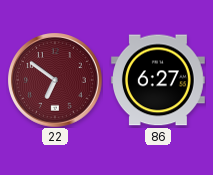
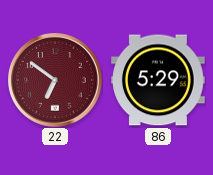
86: 6:27 -> 5:29
